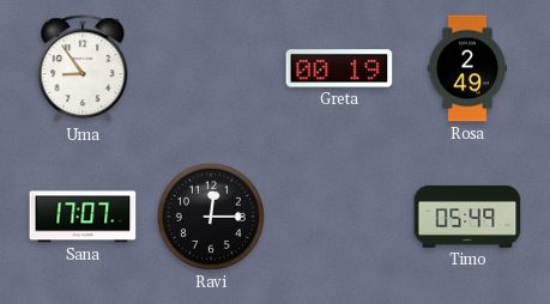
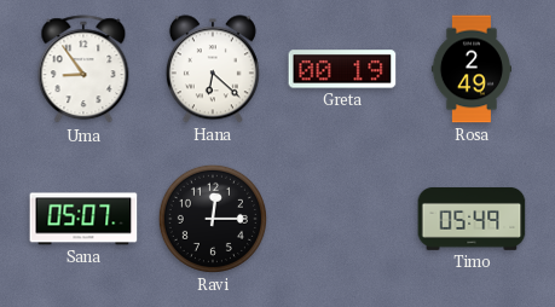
Hana: none -> 6:22
Sana: 17:07 -> 05:07
